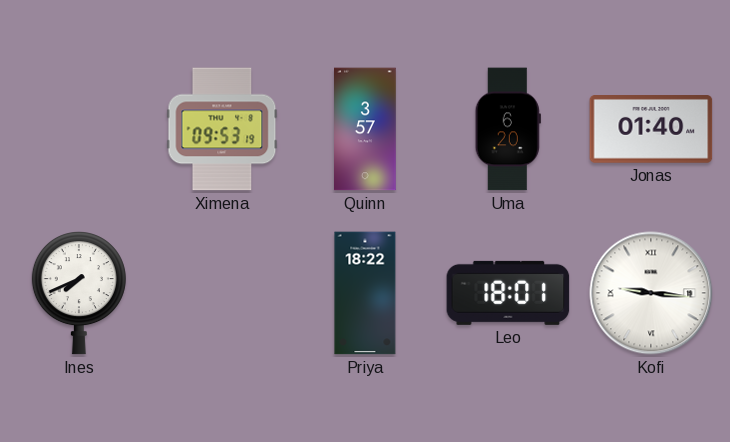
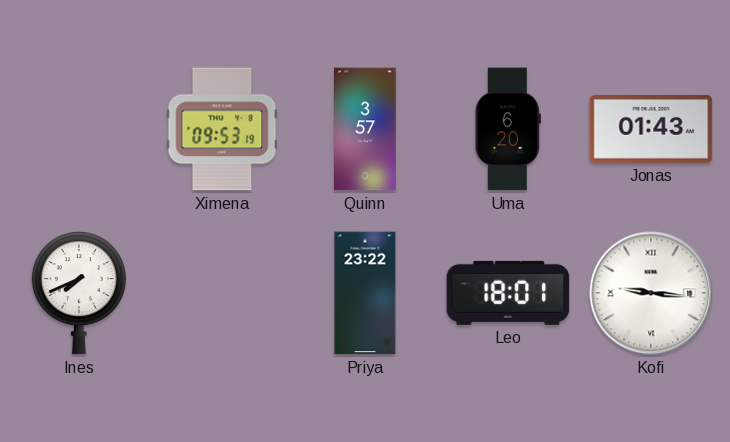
Jonas: 01:40 -> 01:43
Priya: 18:22 -> 23:22
